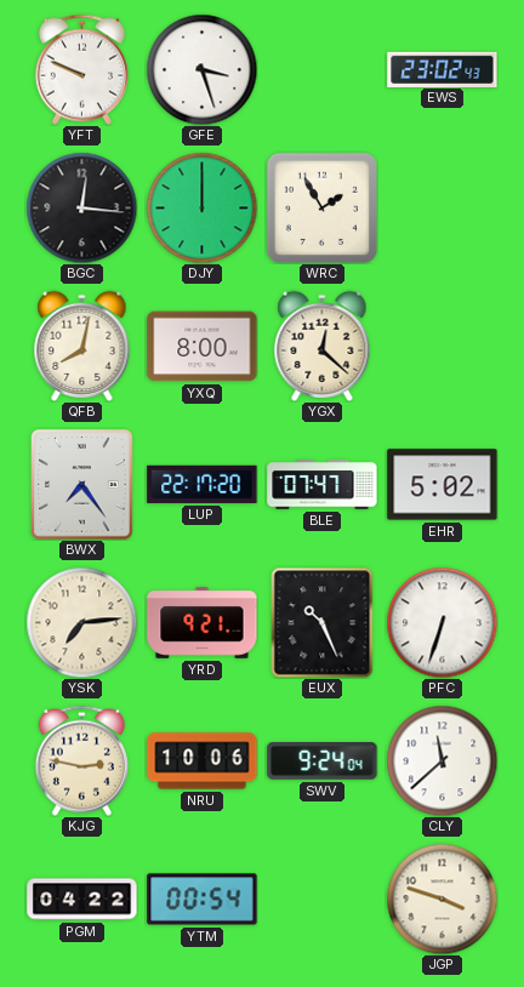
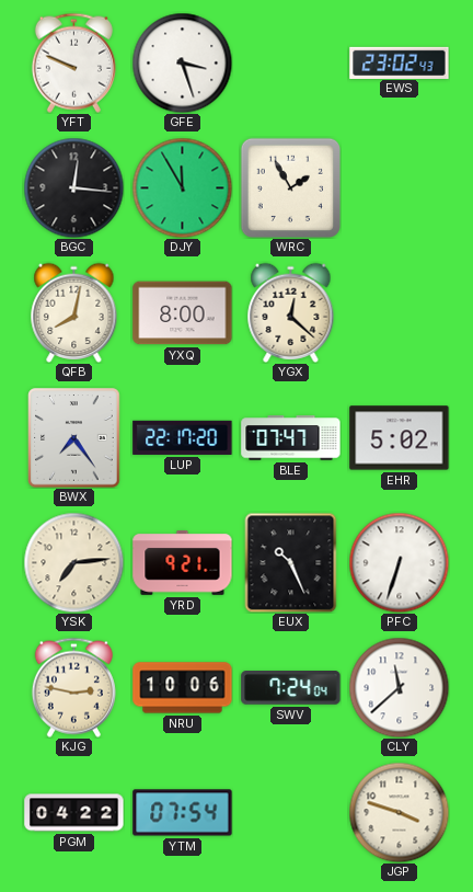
DJY: 12:00 -> 11:55
SWV: 9:24 -> 7:24
YTM: 00:54 -> 07:54
